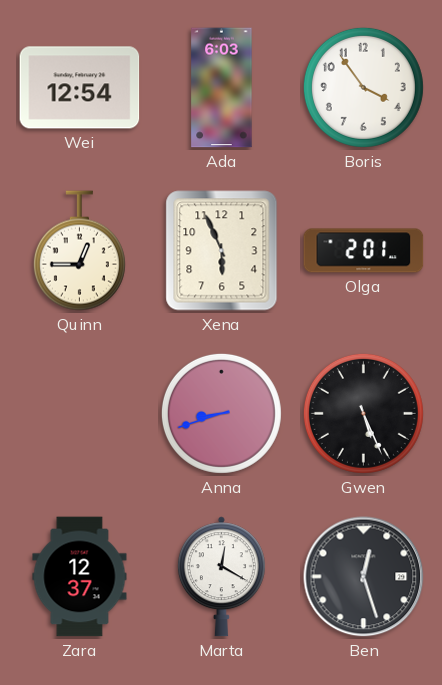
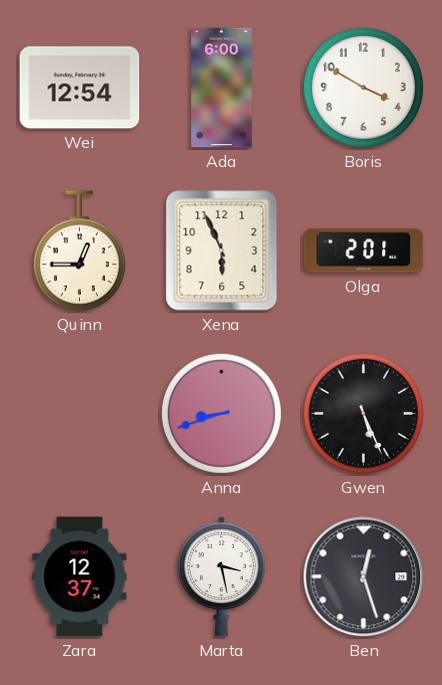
Ada: 6:03 -> 6:00
Boris: 3:54 -> 3:50
Marta: 12:20 -> 3:28
